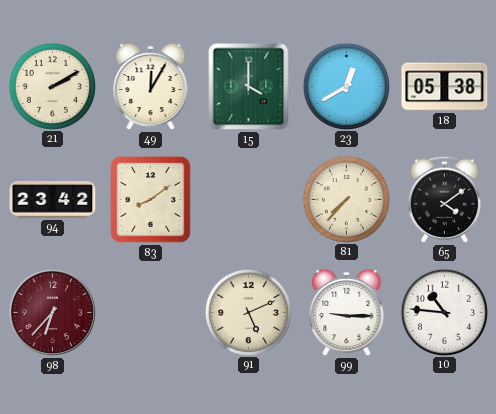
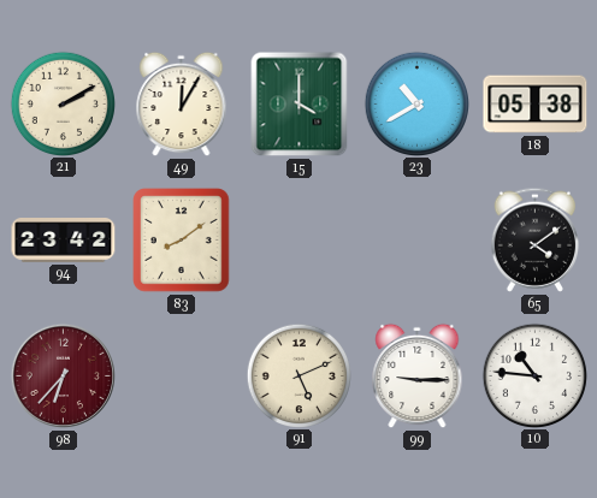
23: 12:40 -> 10:40
81: 7:37 -> none
